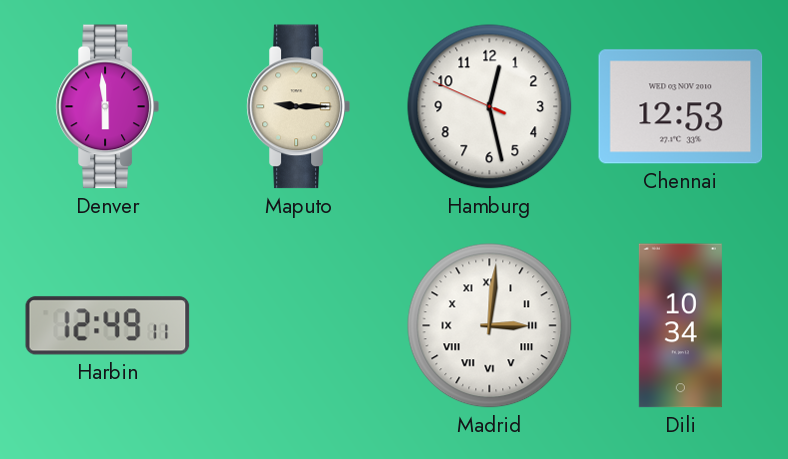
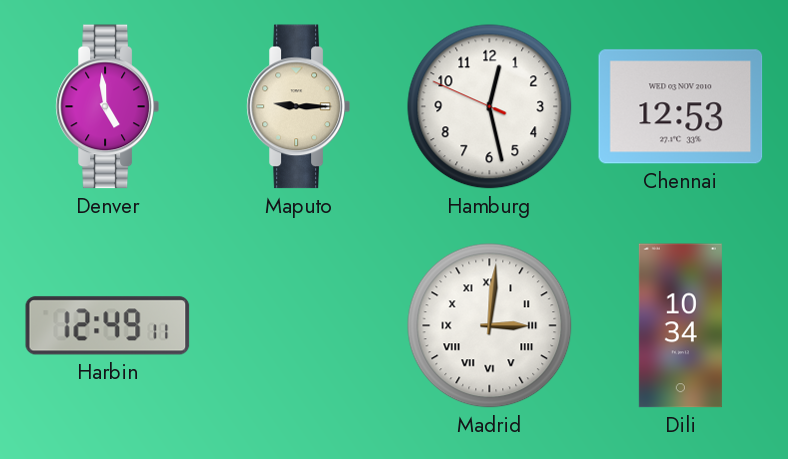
Denver: 5:59 -> 4:59
